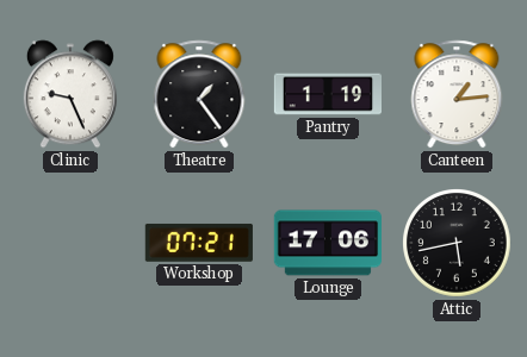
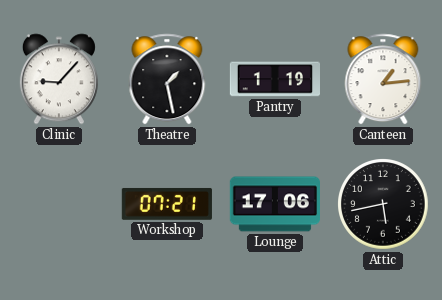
Clinic: 9:26 -> 9:07
Theatre: 1:24 -> 1:28
